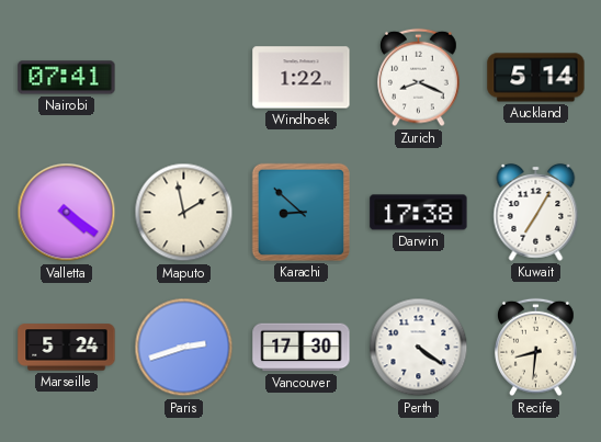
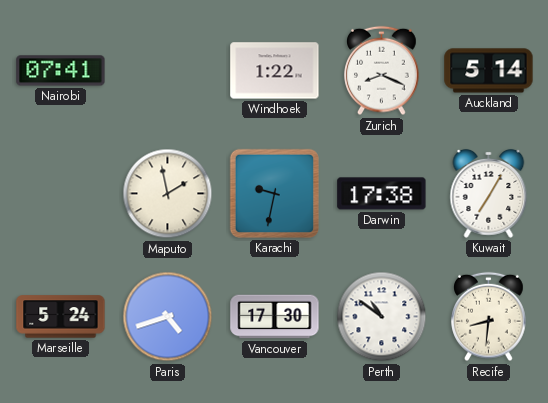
Valletta: 4:21 -> none
Karachi: 8:52 -> 9:32
Paris: 2:42 -> 4:42
Perth: 4:21 -> 10:51
